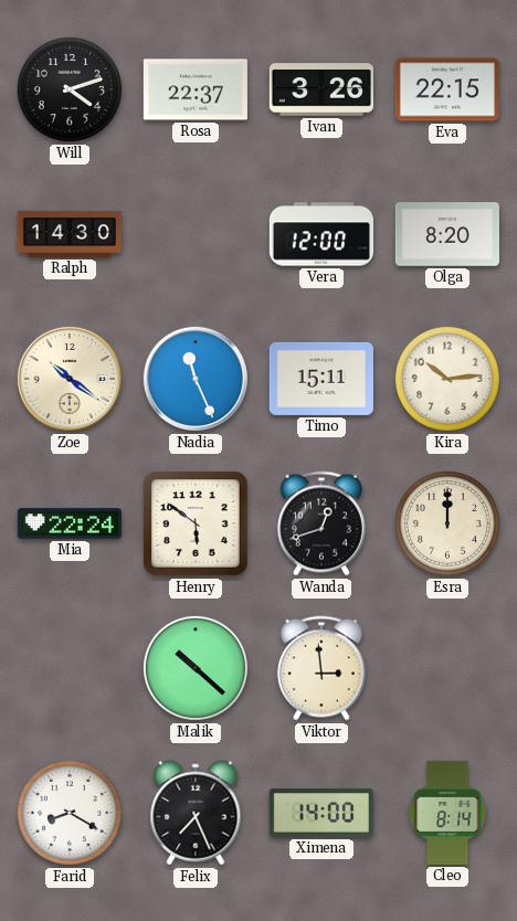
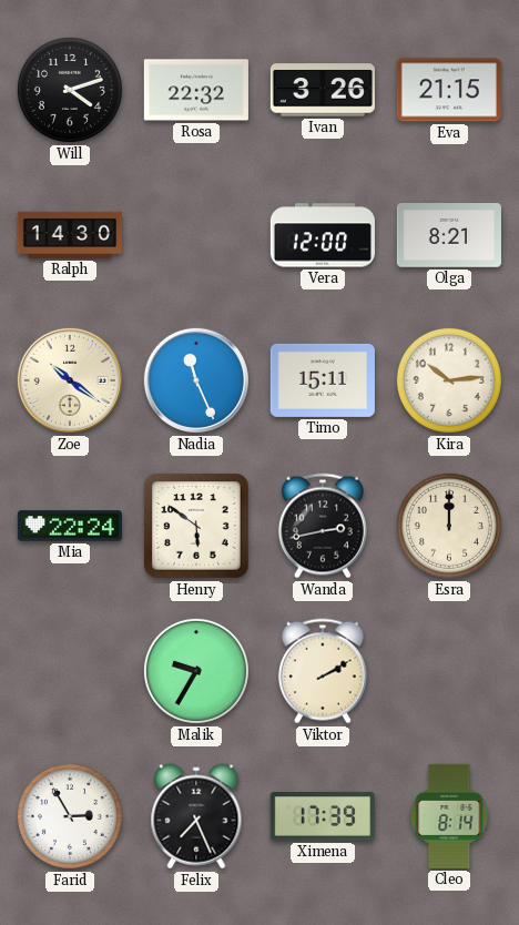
Rosa: 22:37 -> 22:32
Eva: 22:15 -> 21:15
Olga: 8:20 -> 8:21
Wanda: 12:42 -> 2:43
Malik: 10:22 -> 9:35
Viktor: 2:59 -> 2:10
Farid: 8:20 -> 2:55
Ximena: 14:00 -> 17:39
